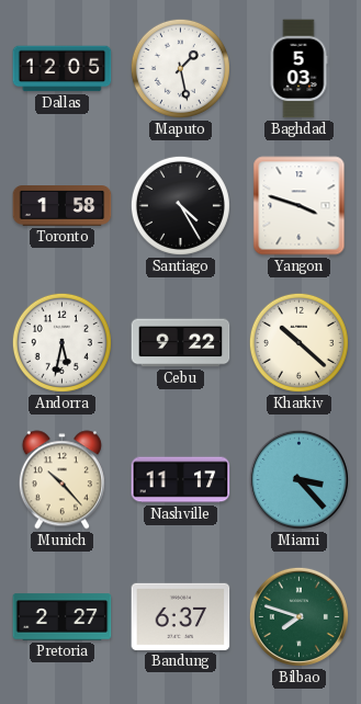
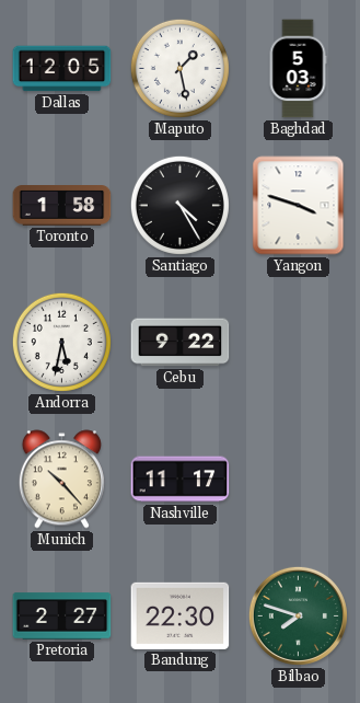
Kharkiv: 10:22 -> none
Miami: 3:23 -> none
Bandung: 6:37 -> 22:30
